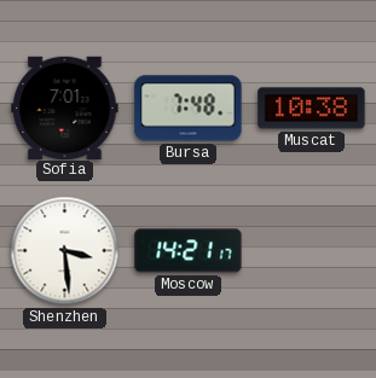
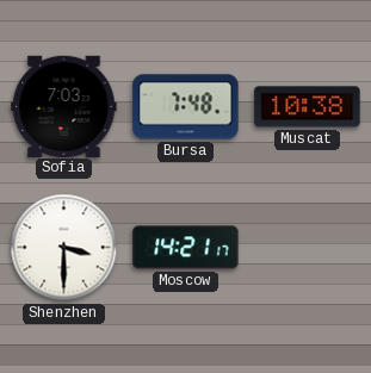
Sofia: 7:01 -> 7:03
Shenzhen: 3:29 -> 3:30
